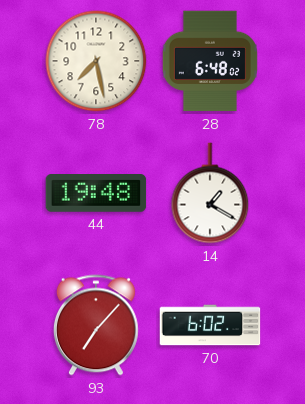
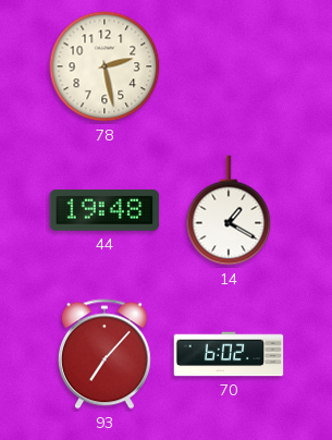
78: 7:28 -> 2:28
28: 6:48 -> none
